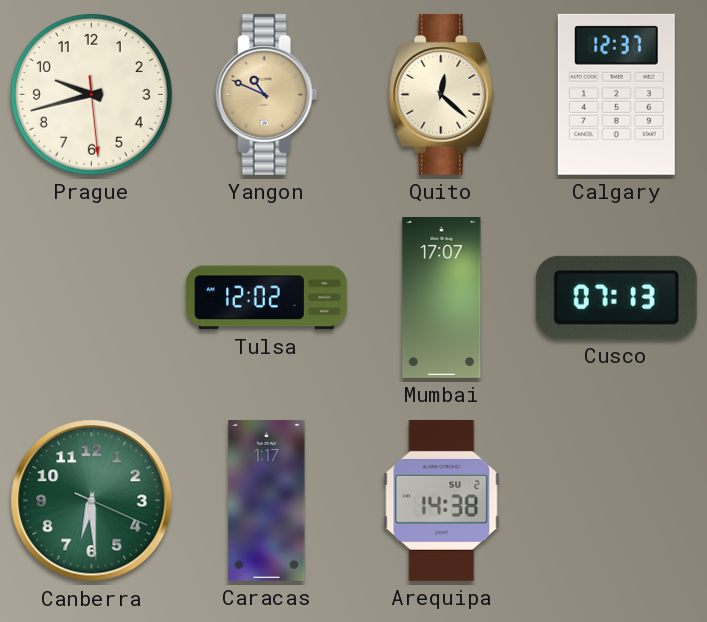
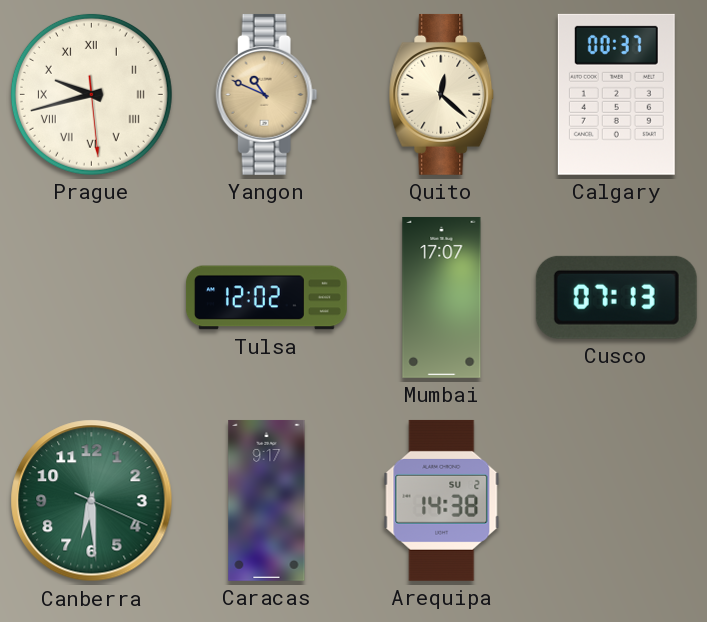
Prague numerals: Arabic -> Roman
Calgary: 12:37 -> 00:37
Caracas: 1:17 -> 9:17
